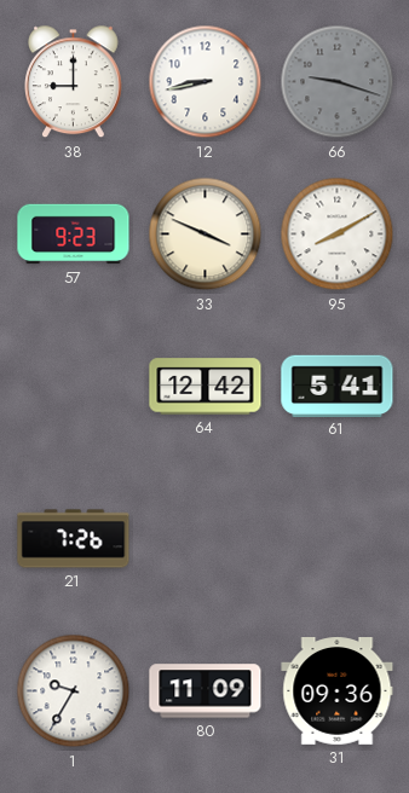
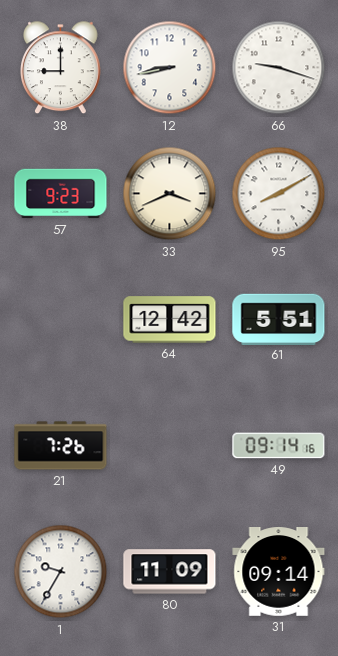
66 dial: grey -> white
33: 3:49 -> 3:41
61: 5:41 -> 5:51
49: none -> 09:14
31: 09:36 -> 09:14
